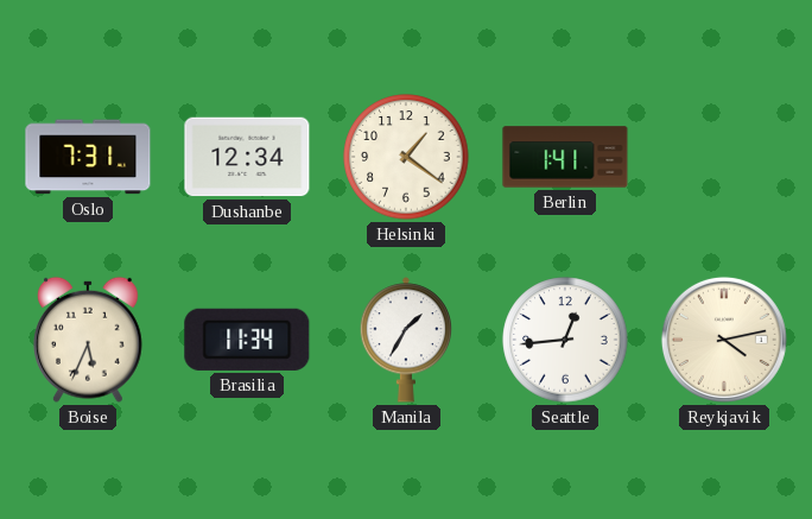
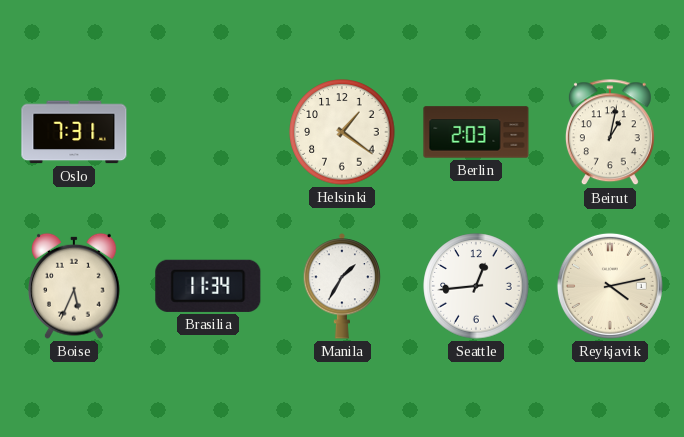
Dushanbe: 12:34 -> none
Berlin: 1:41 -> 2:03
Beirut: none -> 1:02
